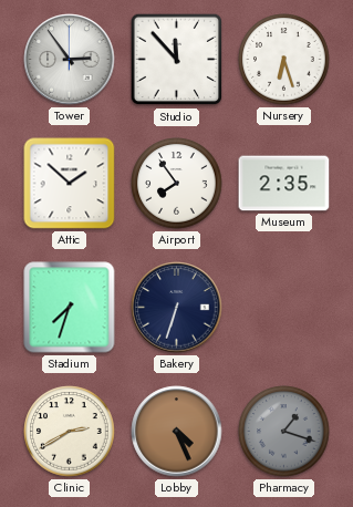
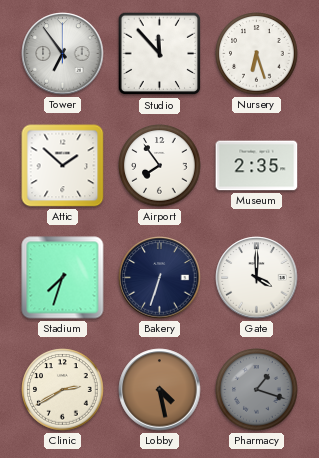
Tower: 2:54 -> 6:54
Gate: none -> 4:00
Lobby: 4:26 -> 4:28
